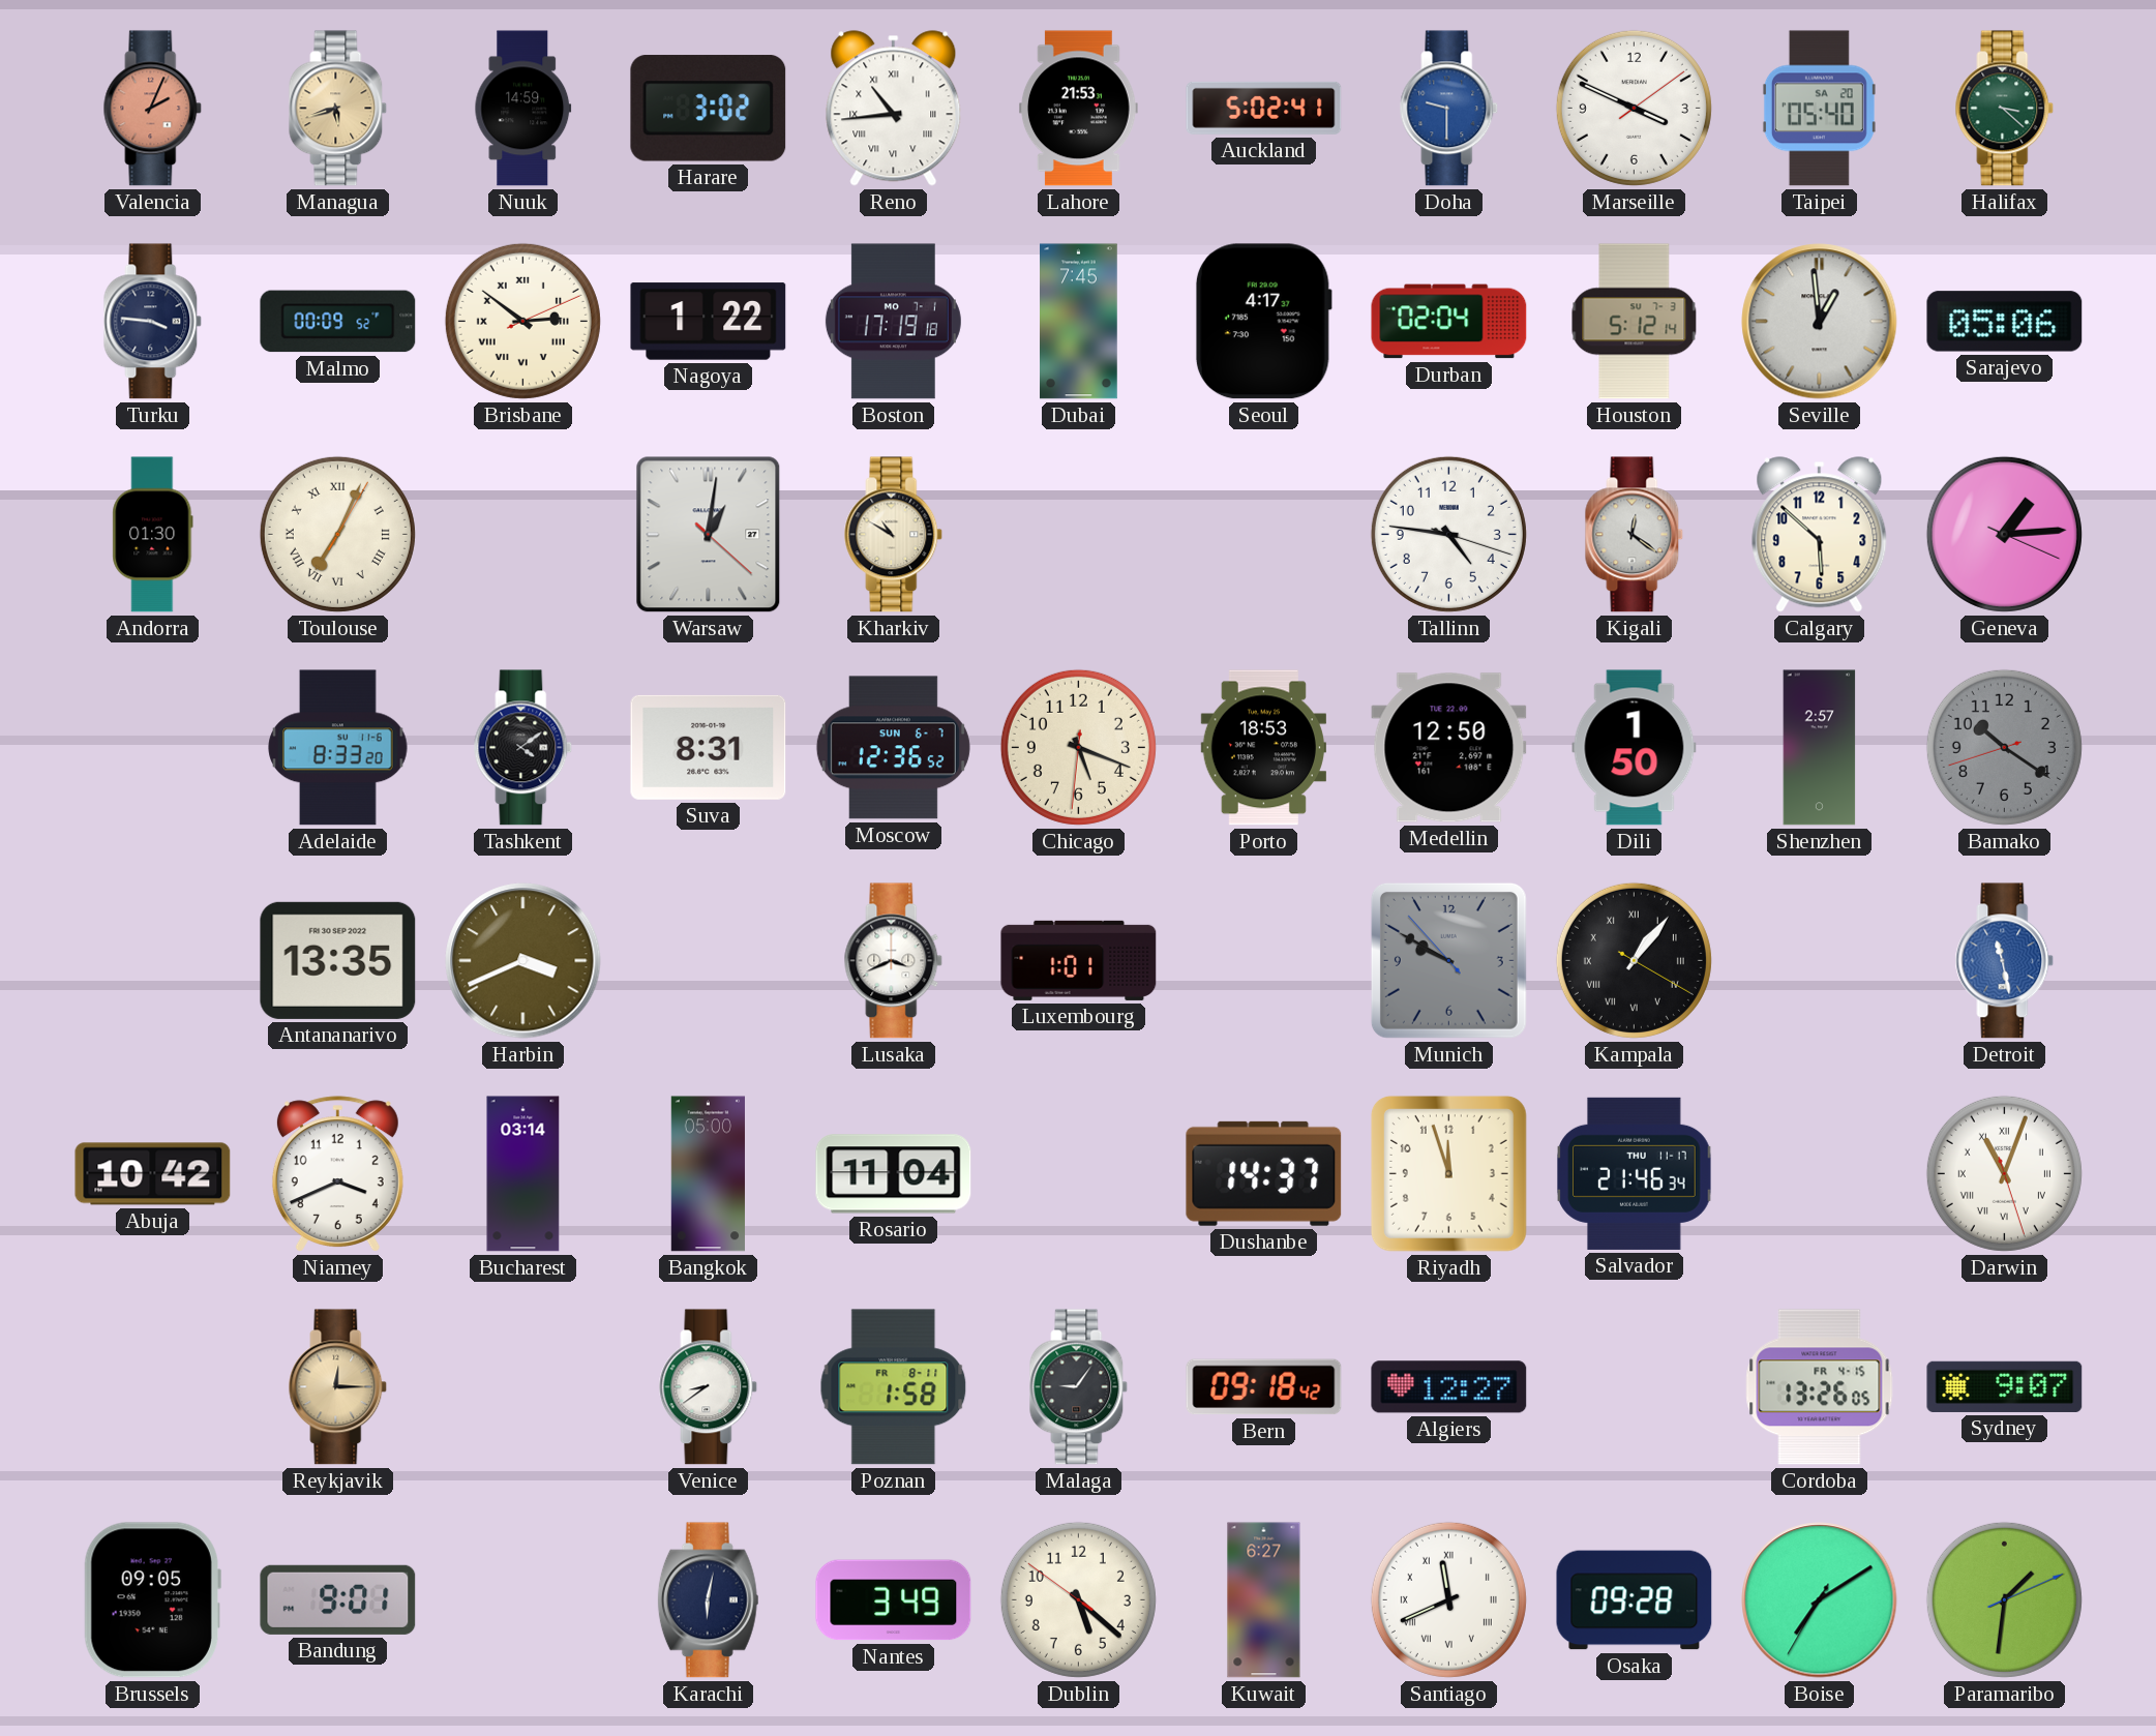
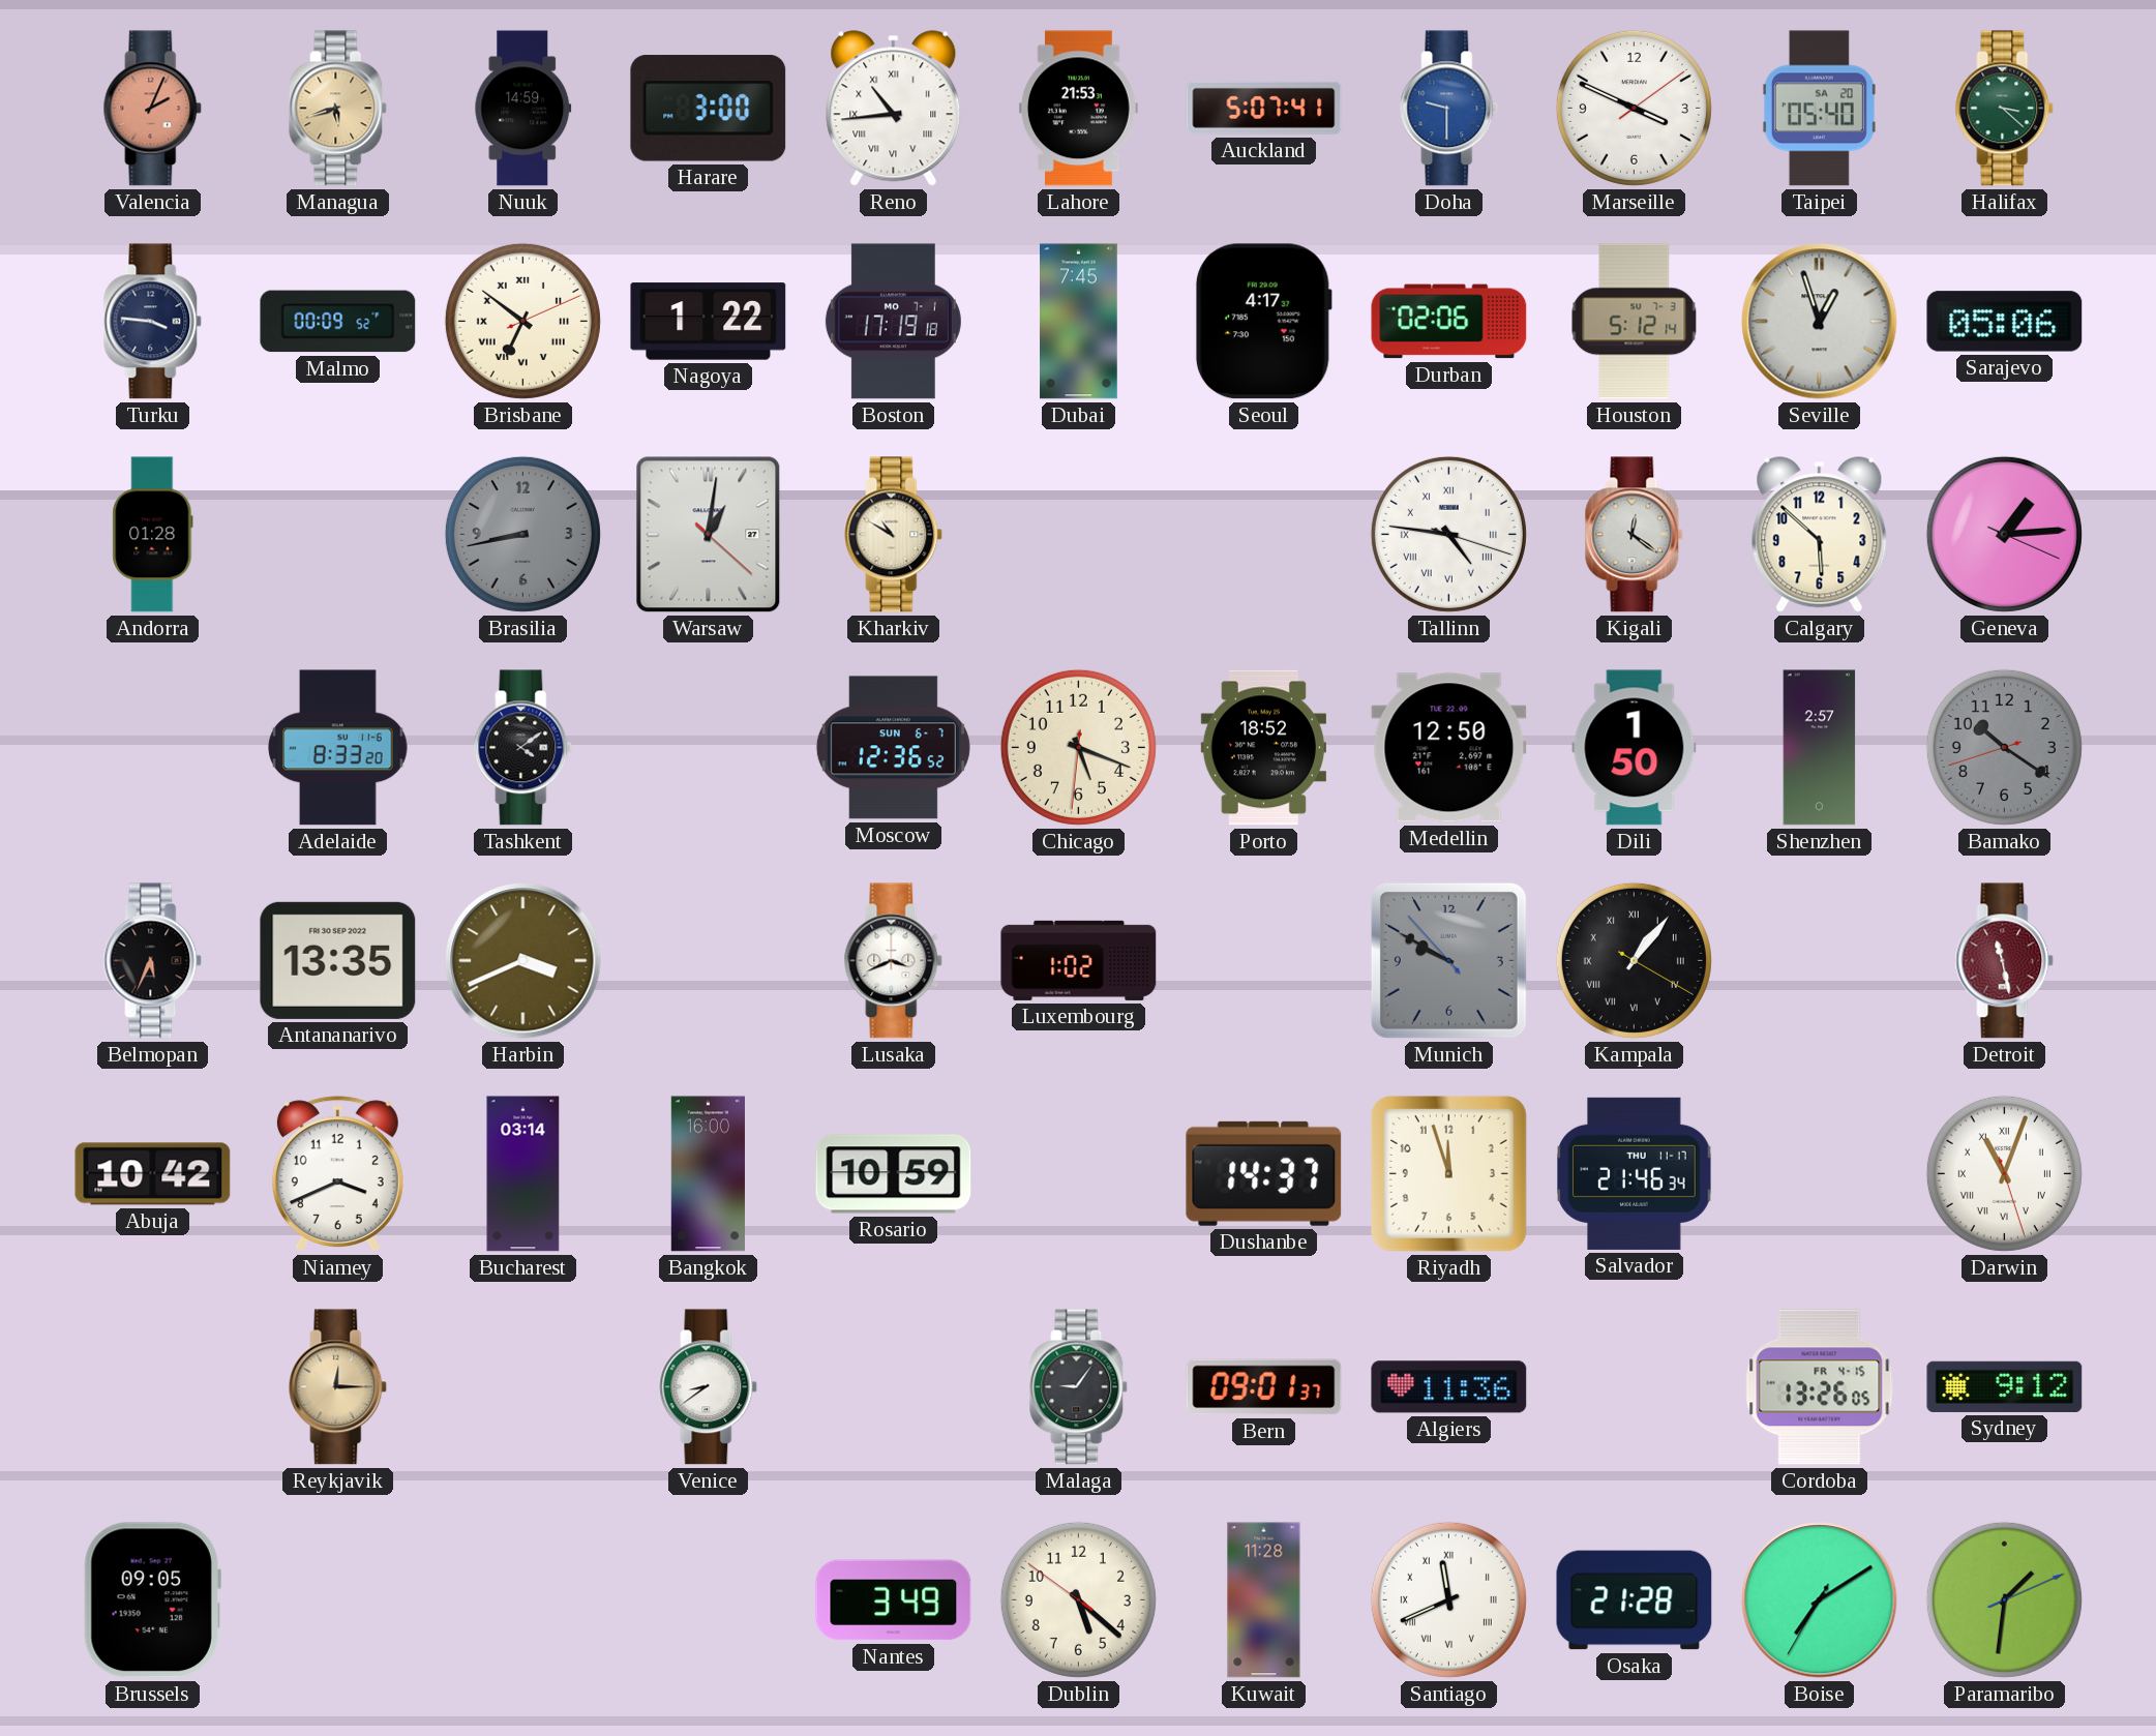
Harare: 3:02 -> 3:00
Auckland: 5:02 -> 5:07
Brisbane: 2:51 -> 6:51
Durban: 02:04 -> 02:06
Seville: 12:59 -> 12:57
Andorra: 01:30 -> 01:28
Toulouse: 7:04 -> none
Brasilia: none -> 8:43
Tallinn numerals: Arabic -> Roman
Suva: 8:31 -> none
Porto: 18:53 -> 18:52
Belmopan: none -> 5:34
Luxembourg: 1:01 -> 1:02
Detroit dial: blue -> burgundy
Bangkok: 05:00 -> 16:00
Rosario: 11:04 -> 10:59
Poznan: 1:58 -> none
Bern: 09:18 -> 09:01
Algiers: 12:27 -> 11:36
Sydney: 9:07 -> 9:12
Bandung: 9:01 -> none
Karachi: 6:02 -> none
Kuwait: 6:27 -> 11:28
Osaka: 09:28 -> 21:28
